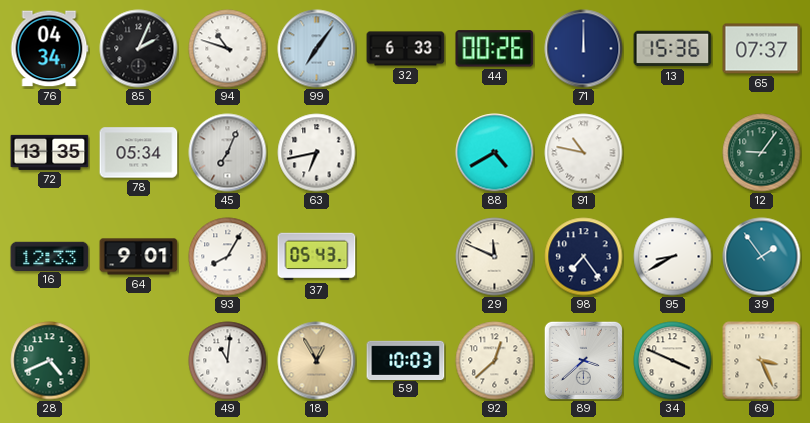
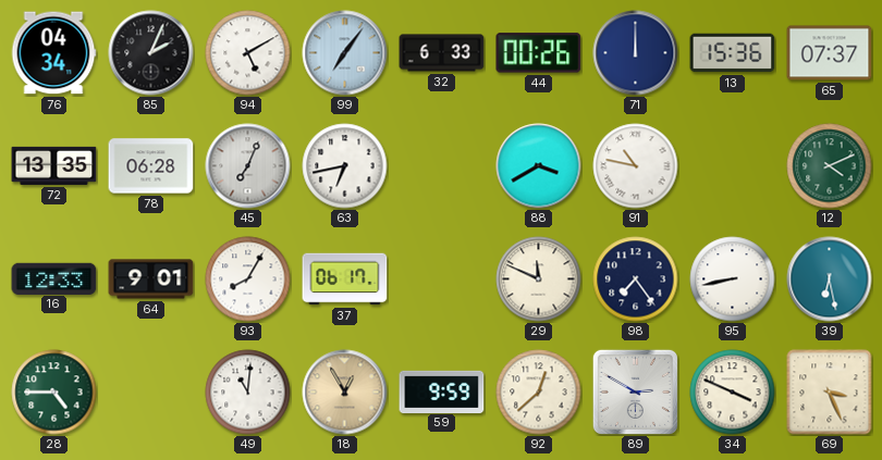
94: 10:48 -> 5:10
78: 05:34 -> 06:28
88: 4:40 -> 3:40
12: 9:06 -> 4:11
37: 05:43 -> 06:17
95: 8:40 -> 8:43
39: 1:54 -> 6:28
28: 4:41 -> 4:45
59: 10:03 -> 9:59
89: 3:38 -> 2:50
